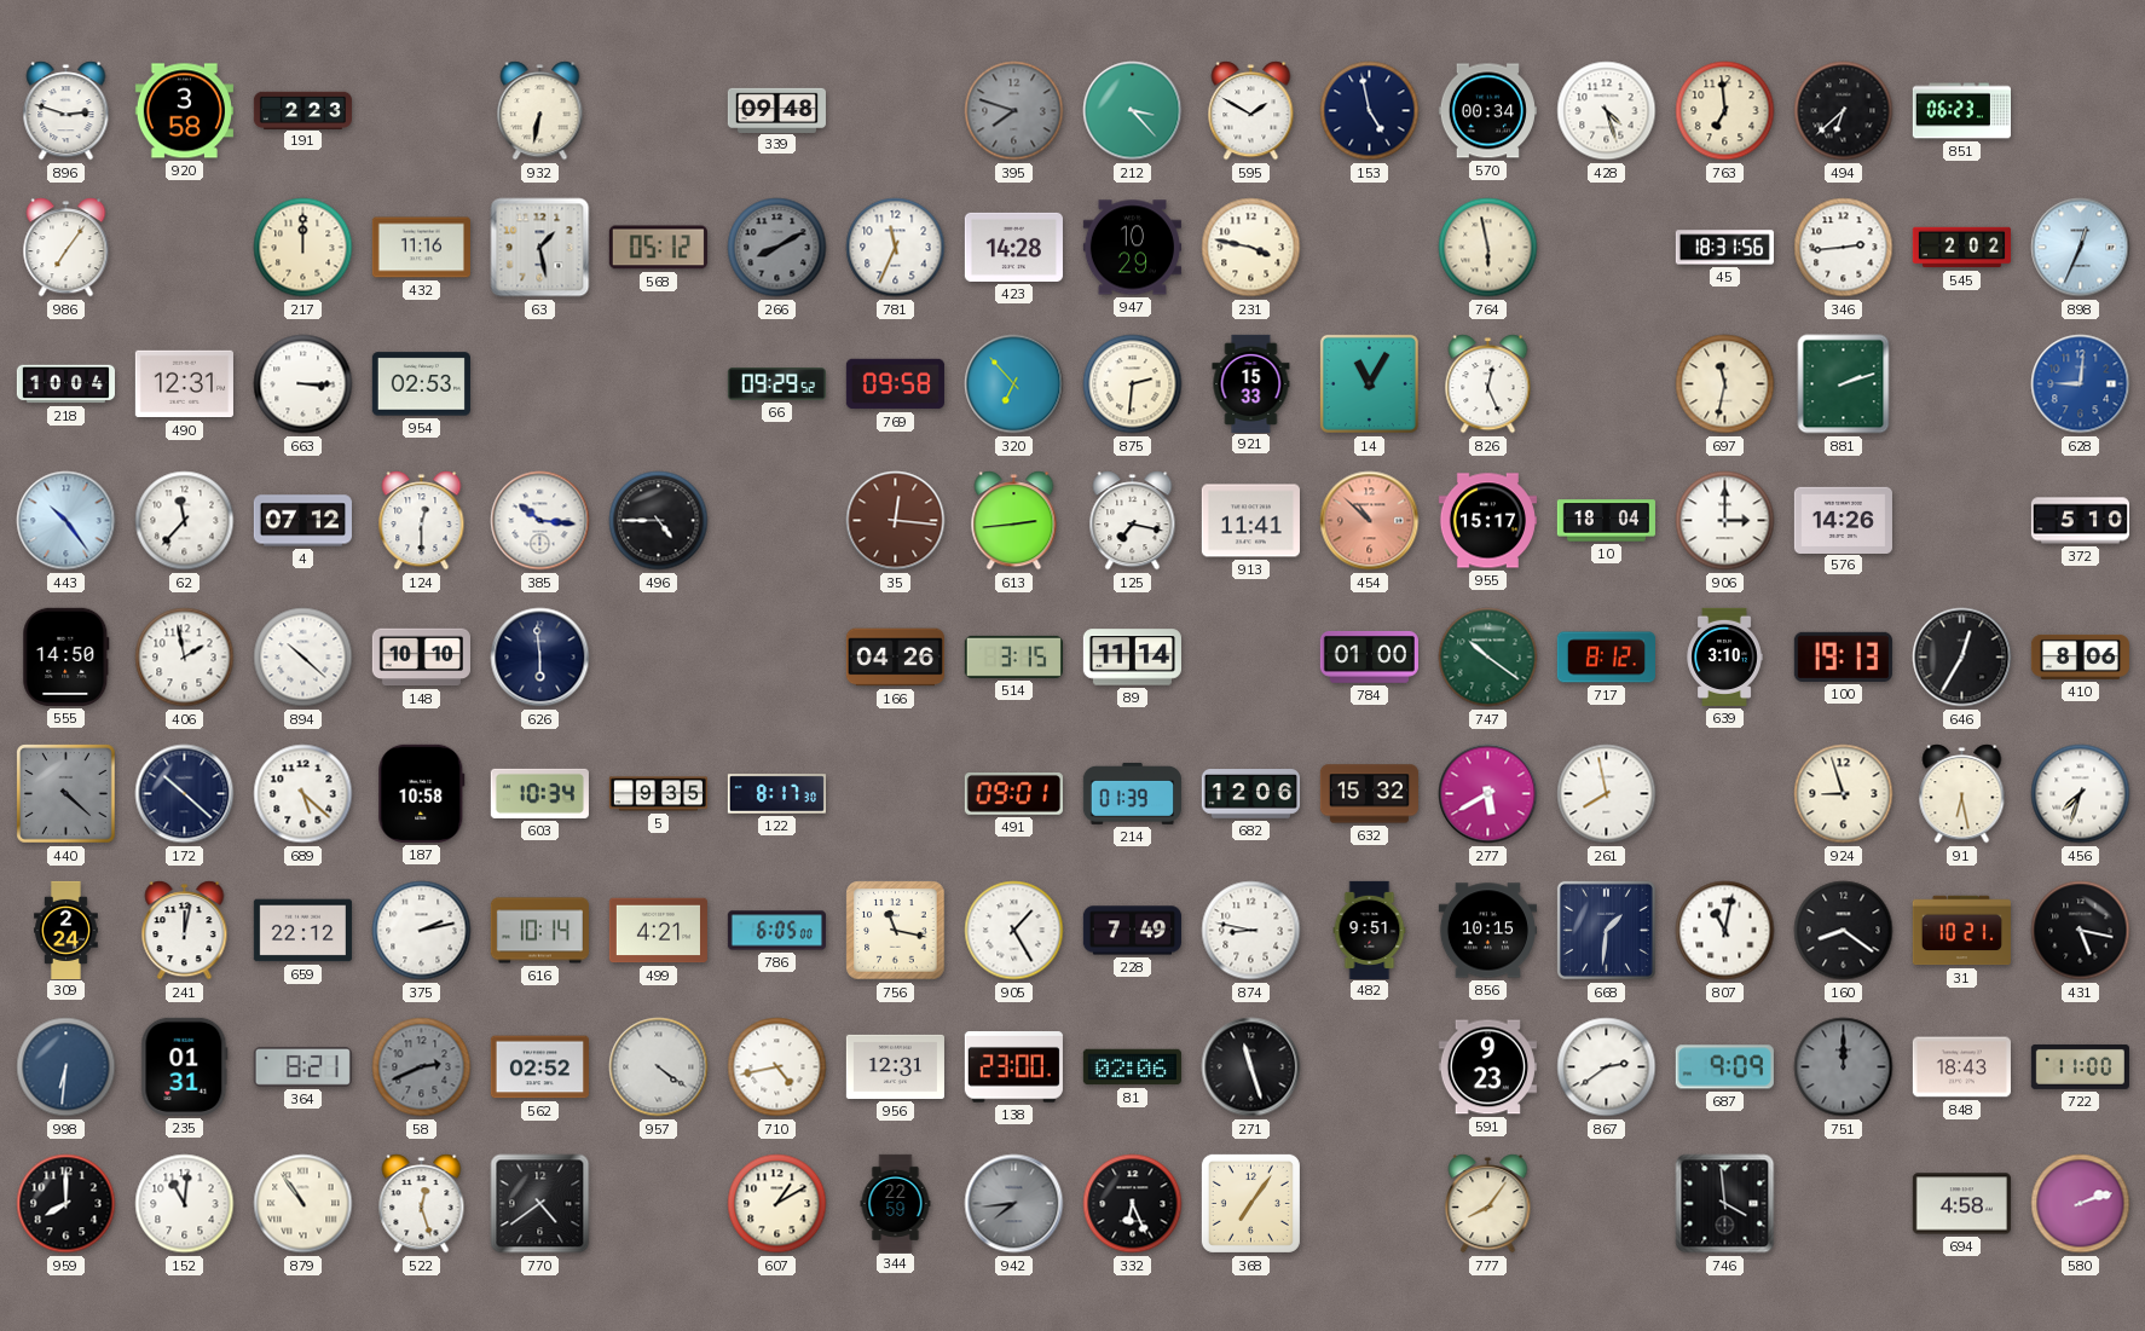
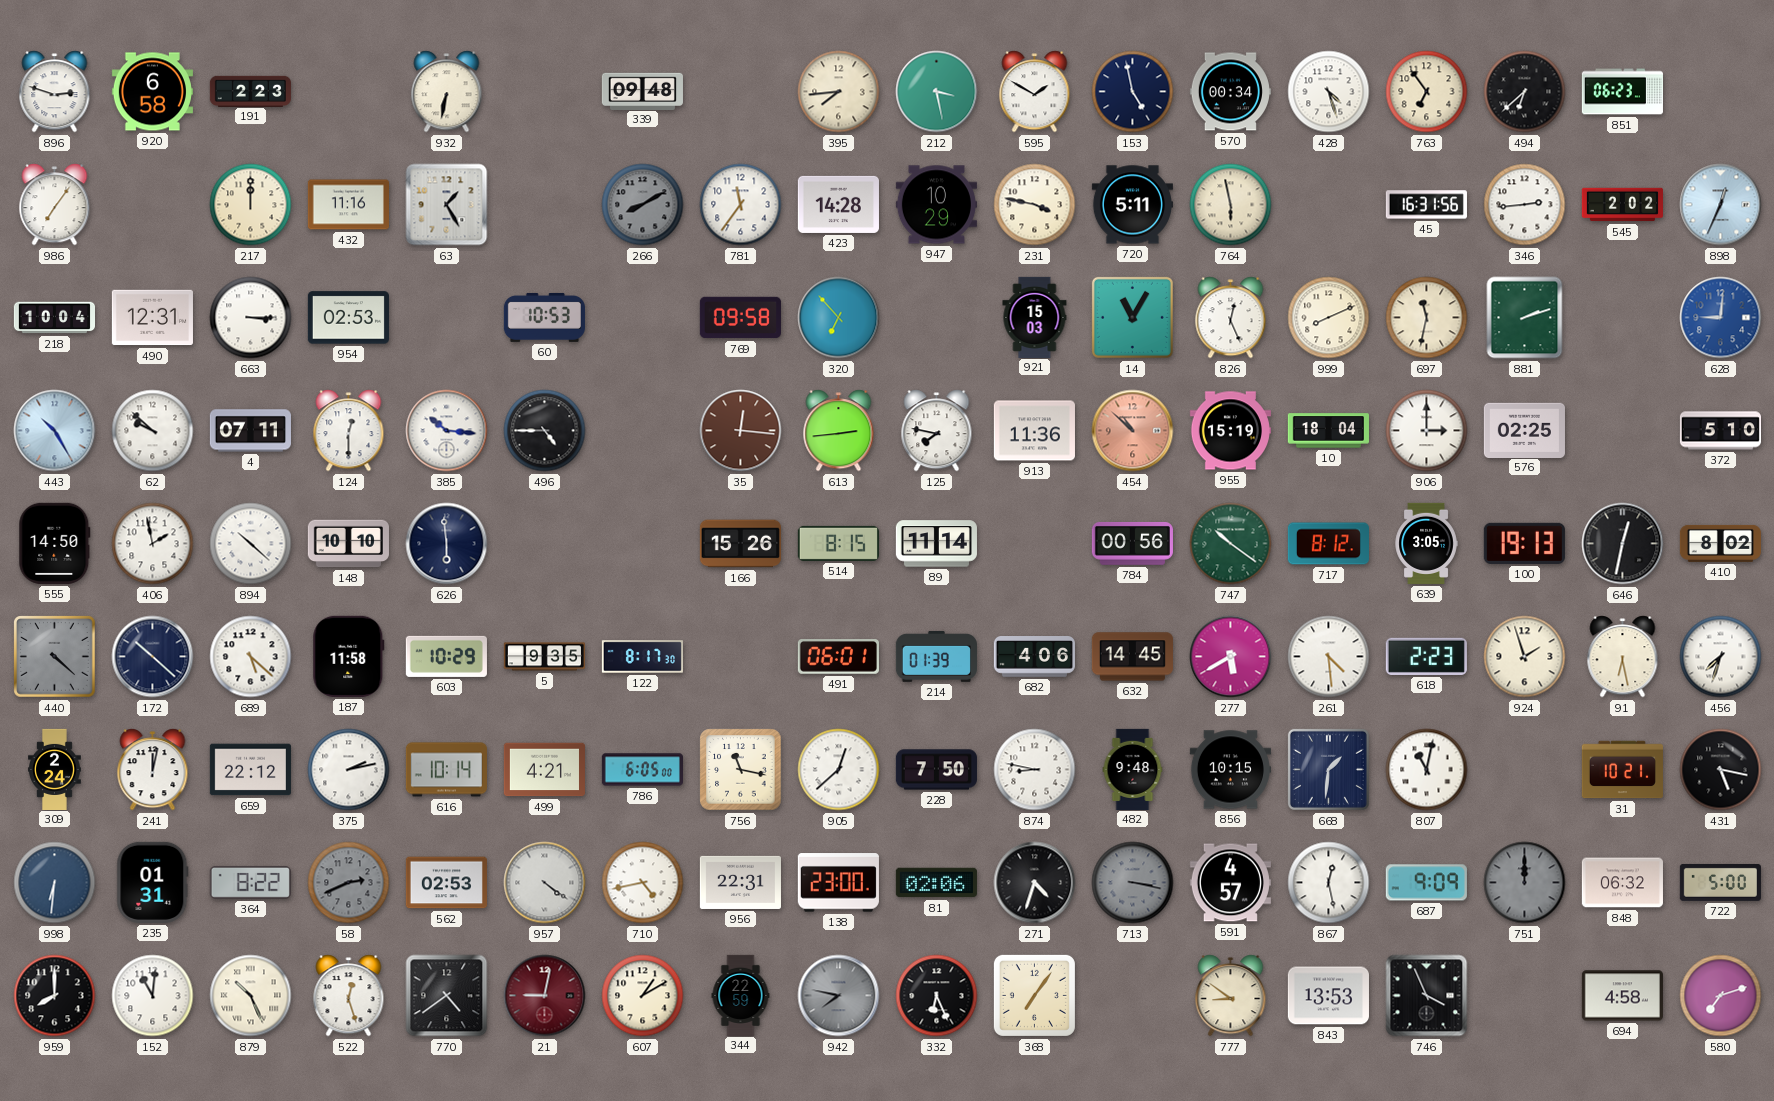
920: 3:58 -> 6:58
395: 7:48 -> 7:44
395 dial: grey -> cream
212: 3:23 -> 3:28
763: 6:59 -> 6:54
63: 1:28 -> 1:25
568: 05:12 -> none
781: 11:34 -> 11:36
720: none -> 5:11
45: 18:31 -> 16:31
60: none -> 10:53
66: 09:29 -> none
875: 2:31 -> none
921: 15:33 -> 15:03
999: none -> 8:11
443: 10:24 -> 10:25
62: 11:37 -> 9:52
4: 07:12 -> 07:11
125: 7:17 -> 7:47
913: 11:41 -> 11:36
955: 15:17 -> 15:19
576: 14:26 -> 02:25
166: 04:26 -> 15:26
514: 3:15 -> 8:15
784: 01:00 -> 00:56
639: 3:10 -> 3:05
646: 12:35 -> 12:32
410: 8:06 -> 8:02
187: 10:58 -> 11:58
603: 10:34 -> 10:29
491: 09:01 -> 06:01
682: 12:06 -> 4:06
632: 15:32 -> 14:45
261: 7:58 -> 4:29
618: none -> 2:23
924: 8:57 -> 1:57
905: 1:25 -> 12:38
228: 7:49 -> 7:50
482: 9:51 -> 9:48
160: 8:21 -> none
364: 8:21 -> 8:22
562: 02:52 -> 02:53
956: 12:31 -> 22:31
271: 11:27 -> 4:33
713: none -> 3:17
591: 9:23 -> 4:57
867: 2:39 -> 12:28
848: 18:43 -> 06:32
722: 11:00 -> 5:00
879: 10:54 -> 10:26
21: none -> 9:02
942: 7:44 -> 7:47
777: 8:06 -> 8:51
843: none -> 13:53
746: 3:59 -> 3:56
580: 2:12 -> 7:12
